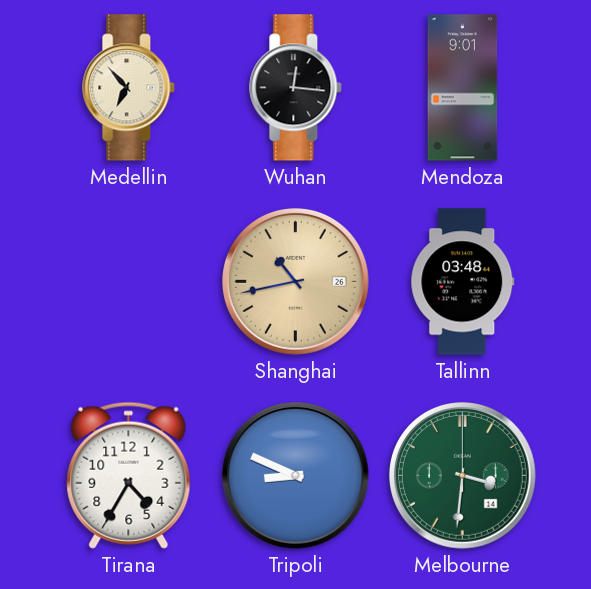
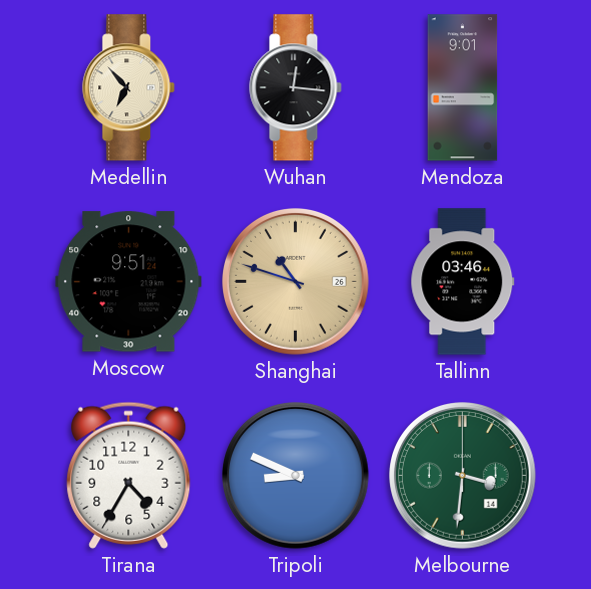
Moscow: none -> 9:51
Shanghai: 10:43 -> 10:48
Tallinn: 03:48 -> 03:46
